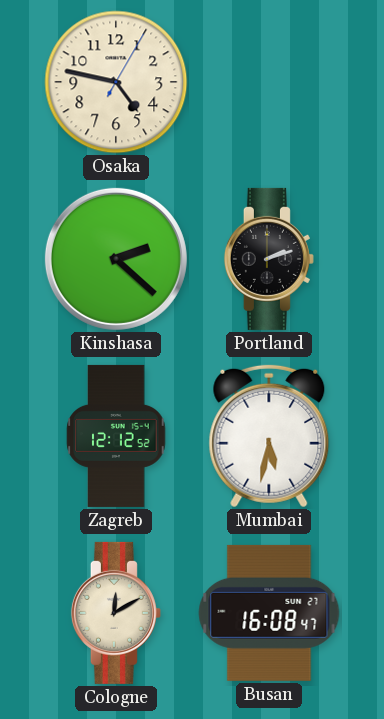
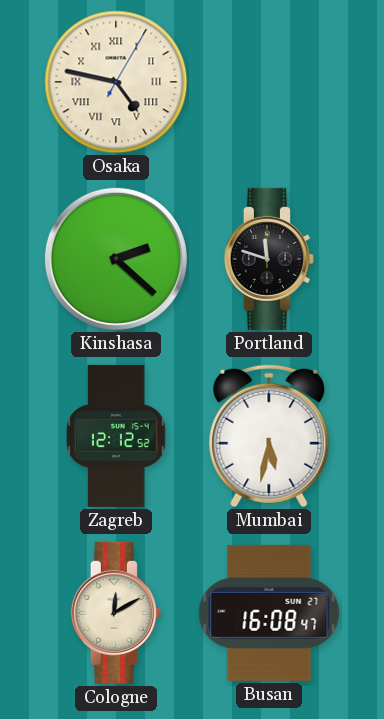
Osaka numerals: Arabic -> Roman
Portland: 2:12 -> 11:48
